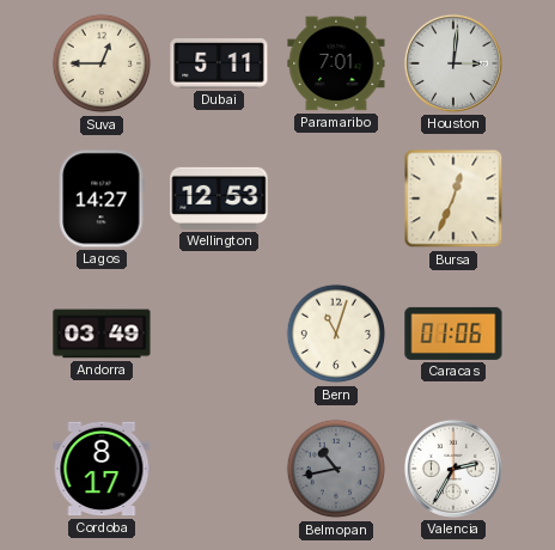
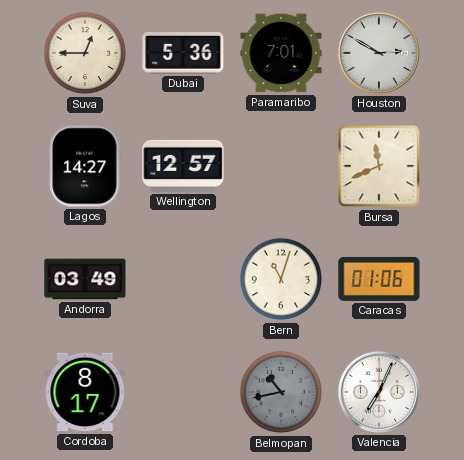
Dubai: 5:11 -> 5:36
Houston: 3:01 -> 2:50
Wellington: 12:53 -> 12:57
Bursa: 12:34 -> 11:41
Valencia: 2:35 -> 7:04
